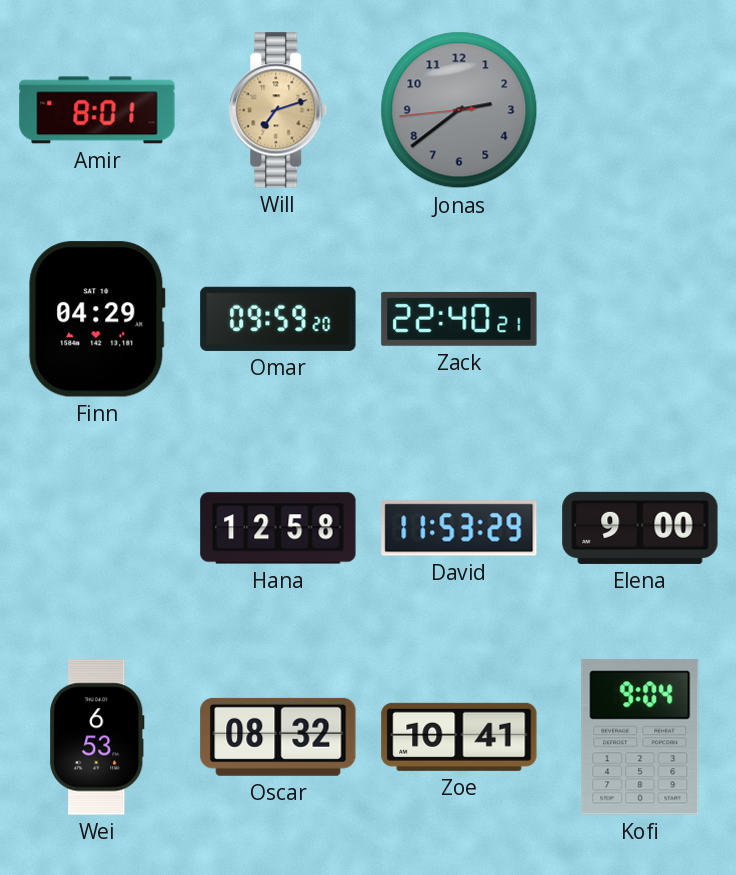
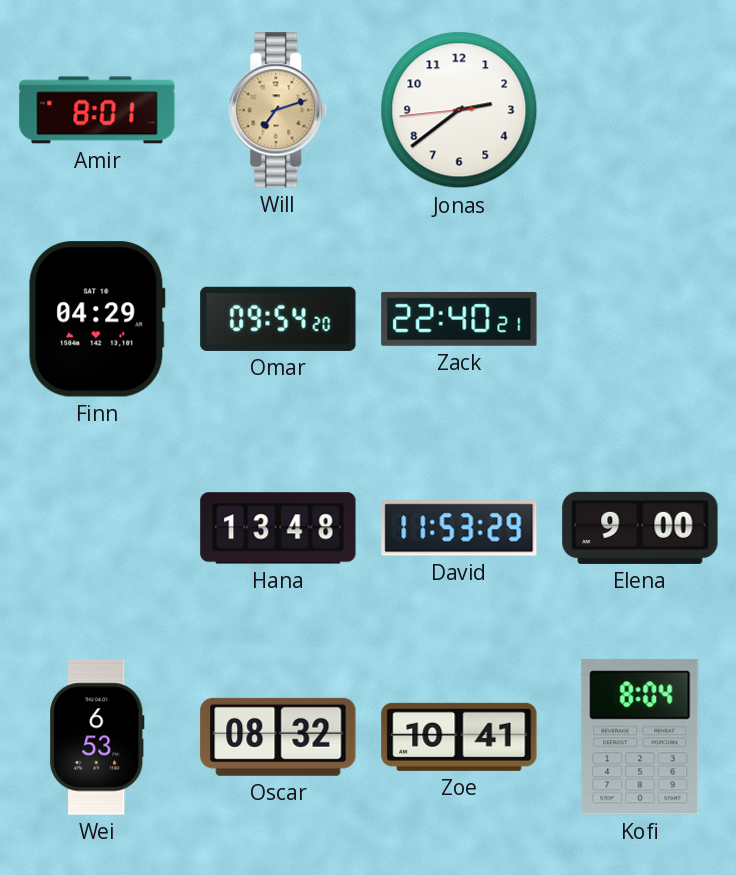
Jonas dial: grey -> white
Omar: 09:59 -> 09:54
Hana: 12:58 -> 13:48
Kofi: 9:04 -> 8:04
